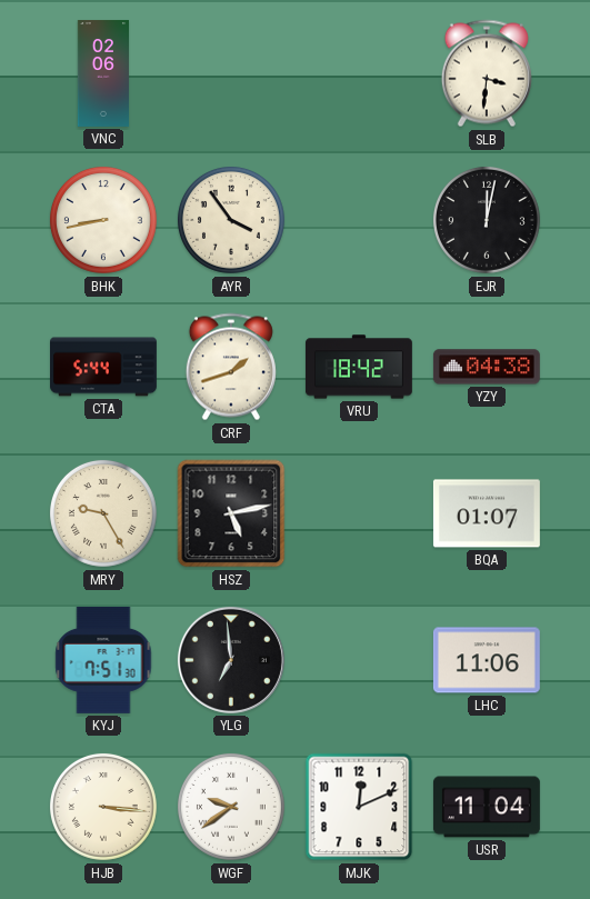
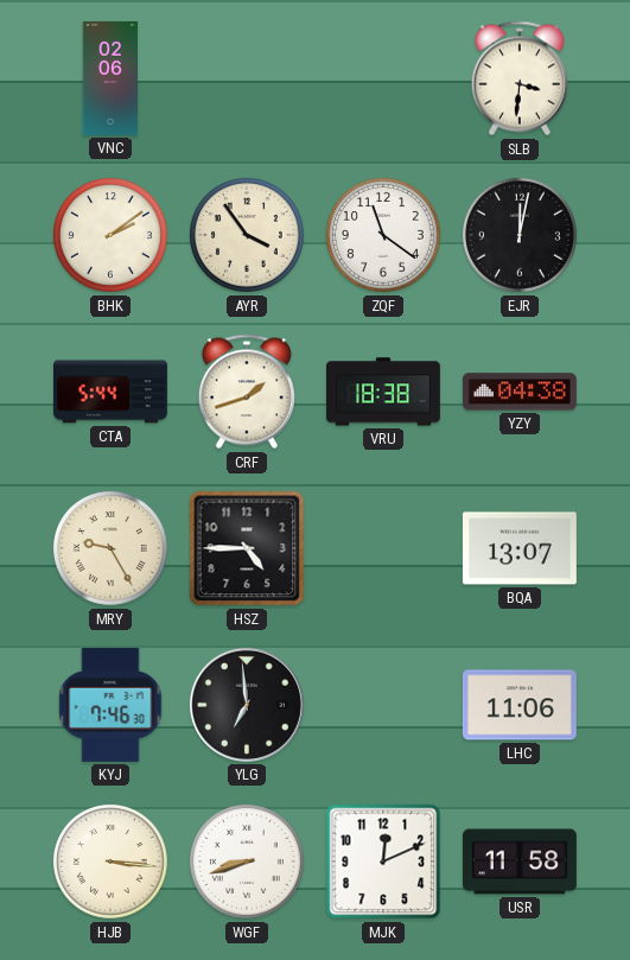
BHK: 8:43 -> 2:09
ZQF: none -> 11:21
VRU: 18:42 -> 18:38
HSZ: 5:13 -> 4:45
BQA: 01:07 -> 13:07
KYJ: 7:51 -> 7:46
WGF: 9:39 -> 8:42
USR: 11:04 -> 11:58
